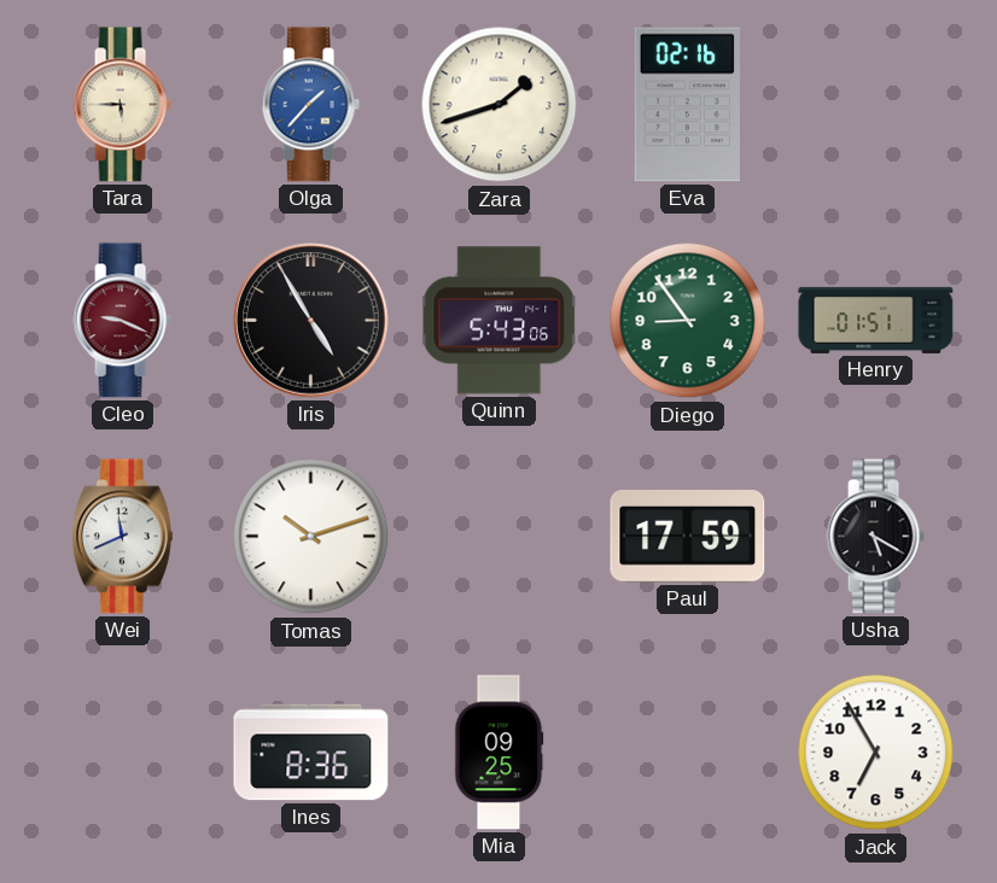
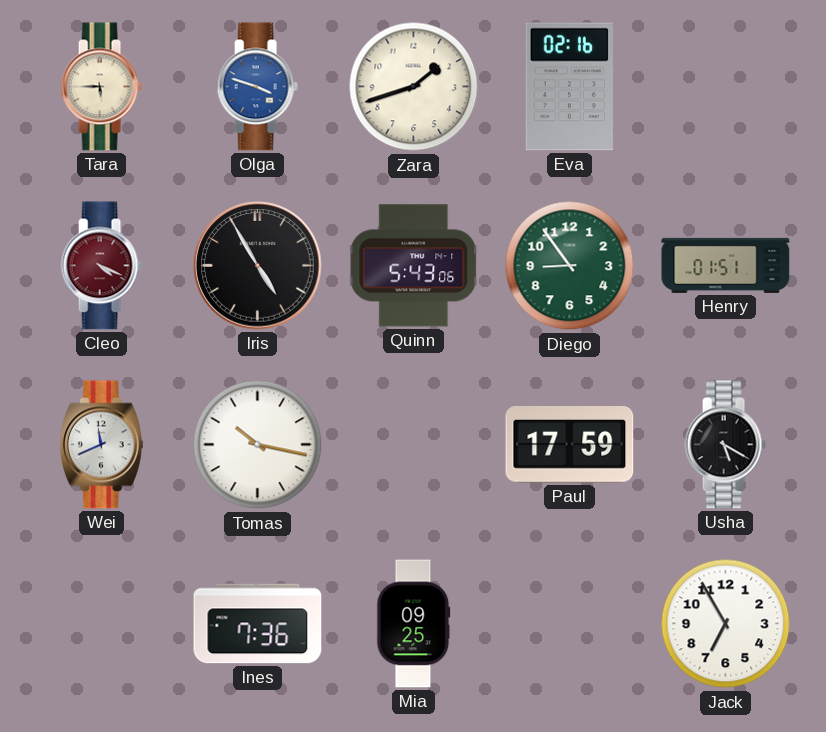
Olga: 1:37 -> 3:48
Cleo: 9:19 -> 4:19
Tomas: 10:12 -> 10:17
Ines: 8:36 -> 7:36
